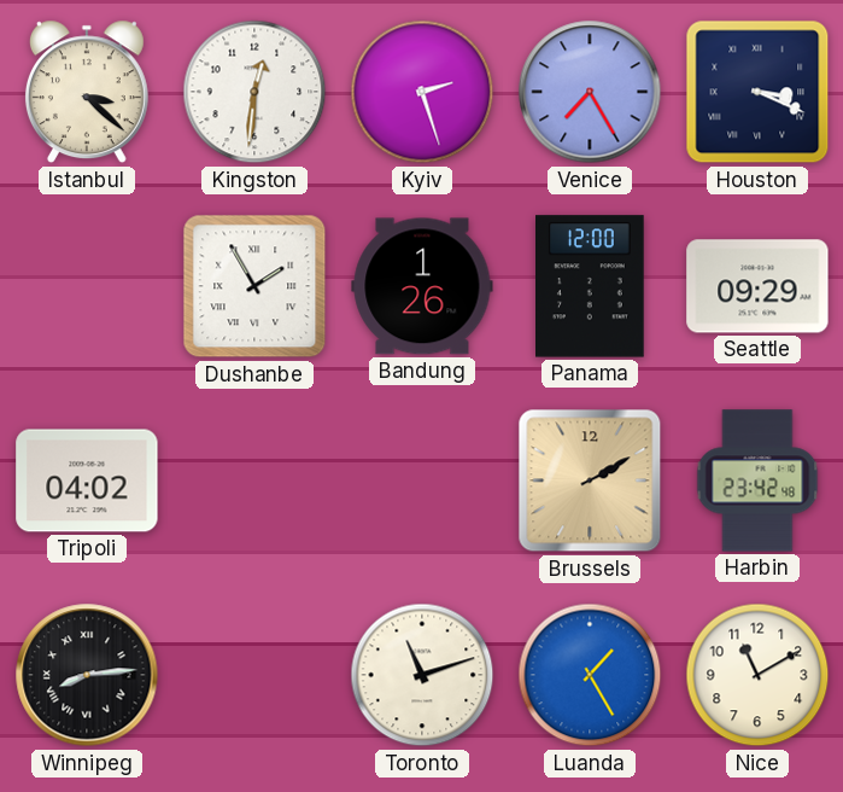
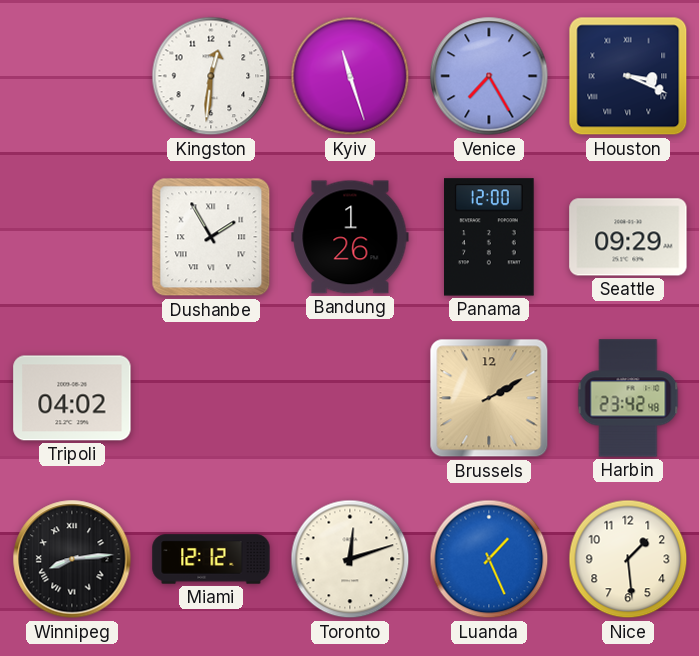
Istanbul: 3:22 -> none
Kyiv: 2:27 -> 11:27
Miami: none -> 12:12
Toronto: 11:12 -> 12:12
Luanda: 1:25 -> 1:26
Nice: 11:10 -> 1:29
